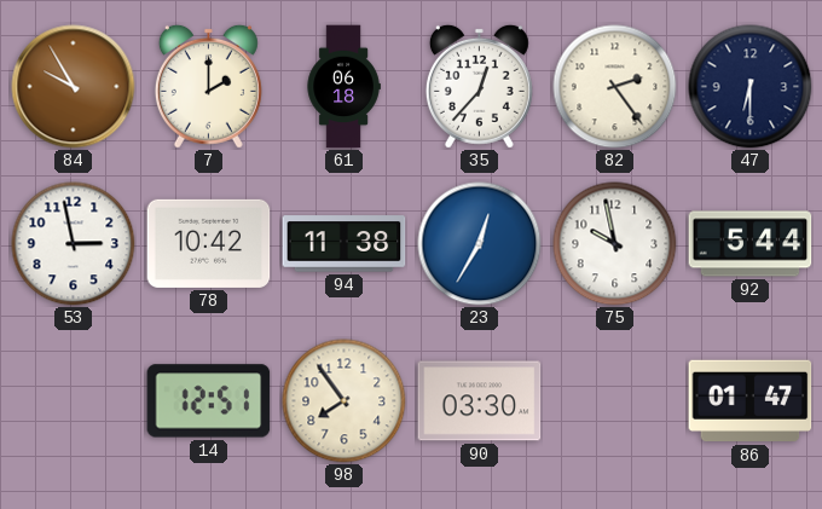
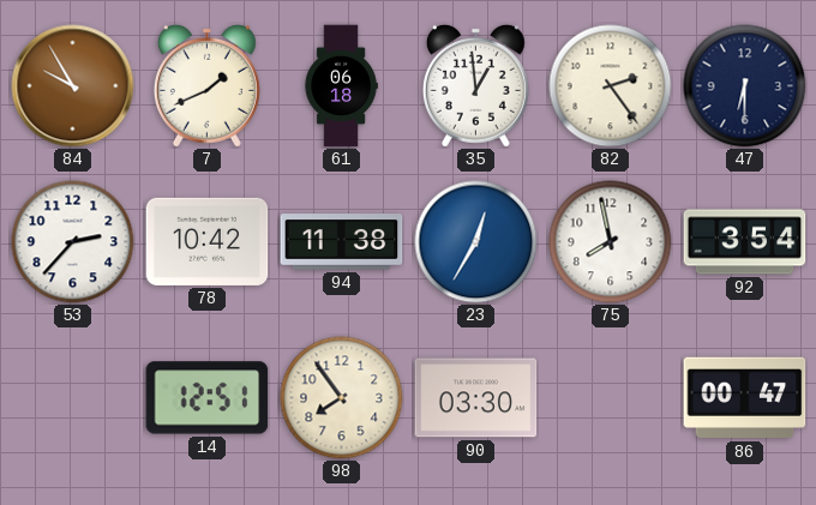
7: 2:00 -> 1:41
35: 12:37 -> 12:59
53: 2:58 -> 2:37
75: 9:58 -> 7:58
92: 5:44 -> 3:54
86: 01:47 -> 00:47
